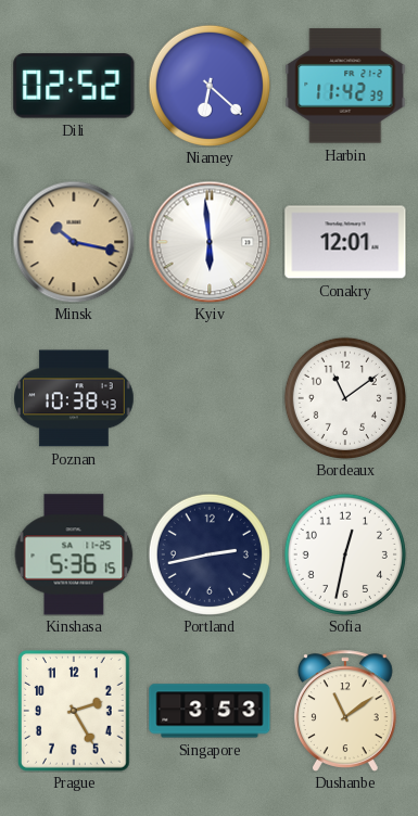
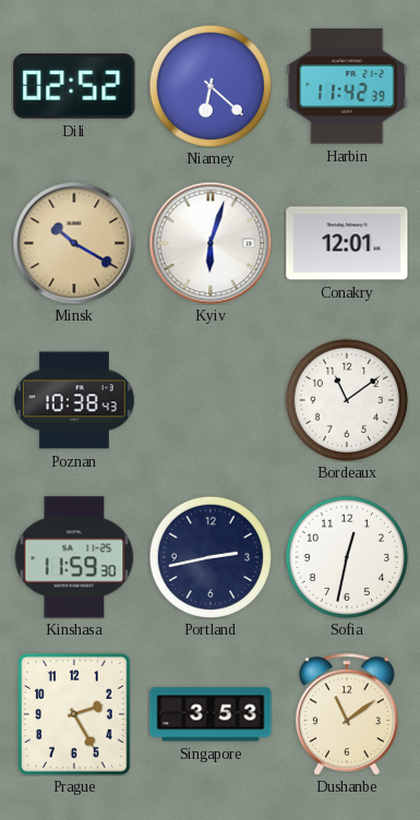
Minsk: 10:17 -> 10:20
Kyiv: 5:59 -> 6:03
Kinshasa: 5:36 -> 11:59
